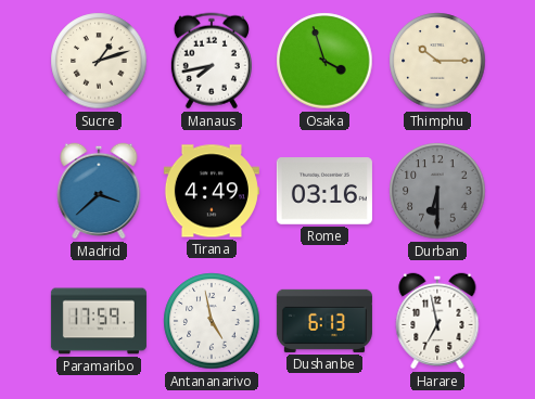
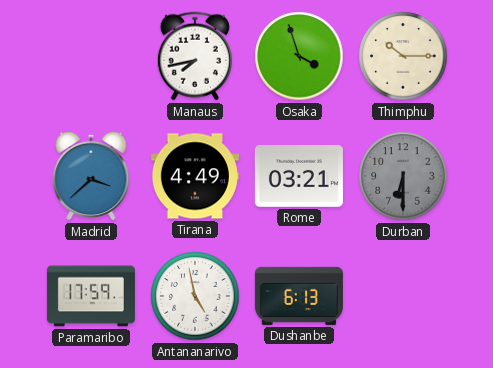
Sucre: 1:12 -> none
Rome: 03:16 -> 03:21
Harare: 6:58 -> none
